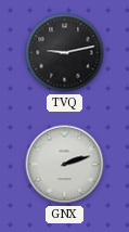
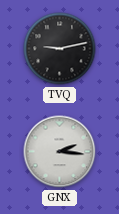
GNX: 2:12 -> 2:16
